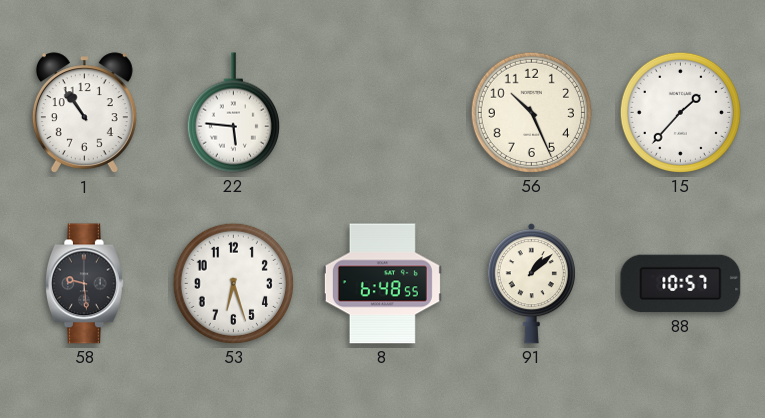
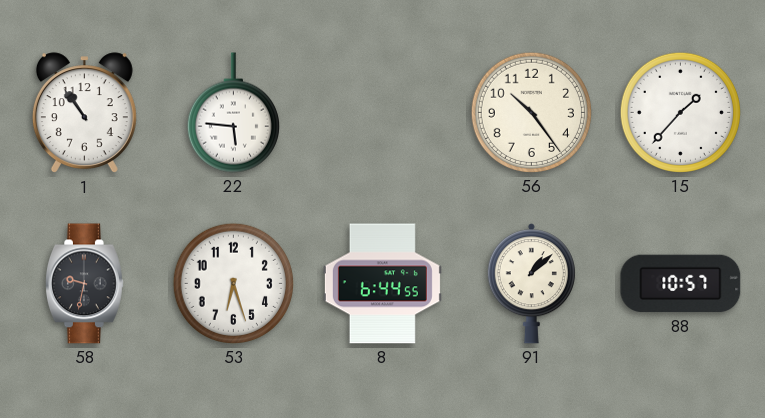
56: 10:26 -> 10:24
58: 9:29 -> 9:32
8: 6:48 -> 6:44
